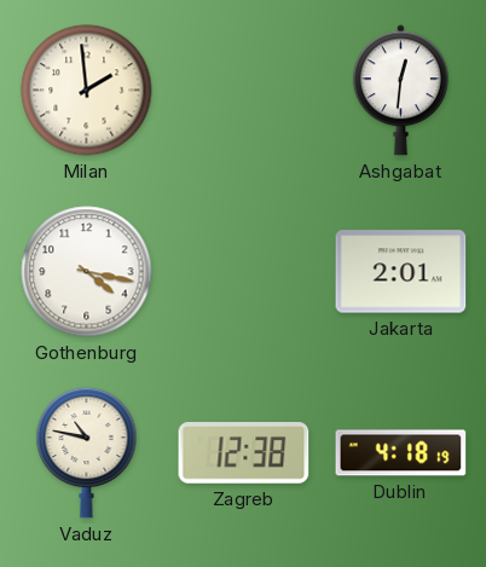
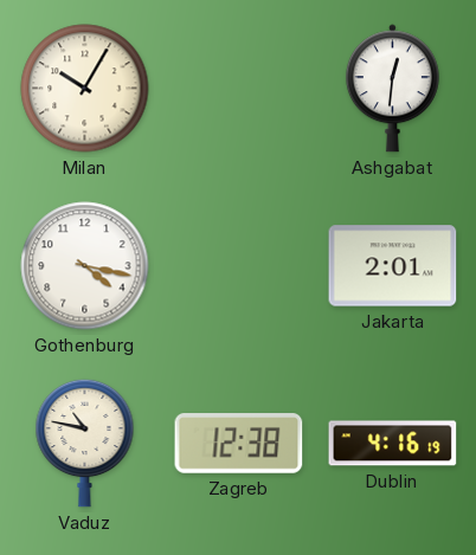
Milan: 1:59 -> 10:05
Dublin: 4:18 -> 4:16
